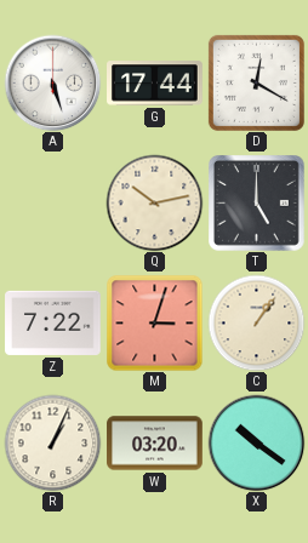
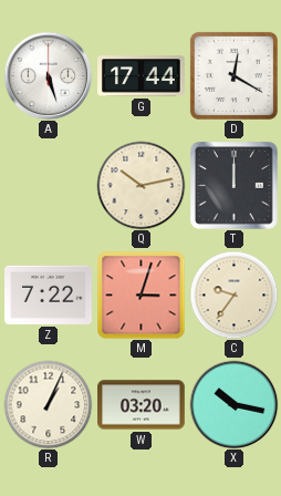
T: 5:00 -> 12:00
C: 1:06 -> 9:36
X: 10:21 -> 10:17
